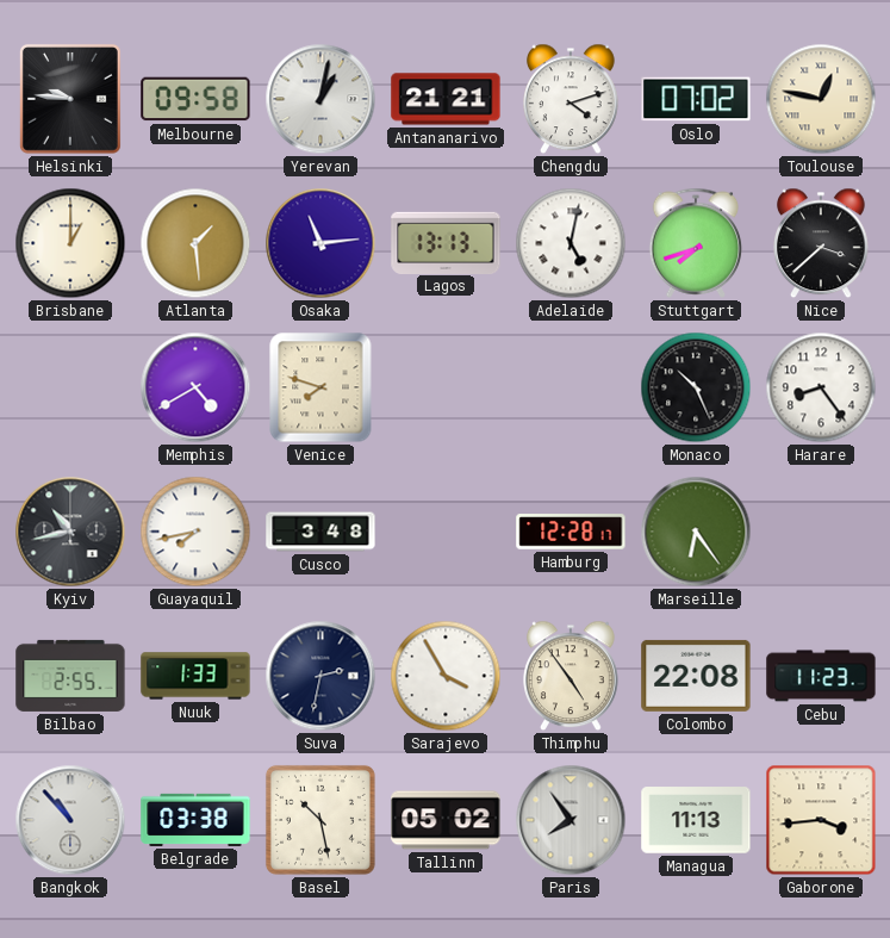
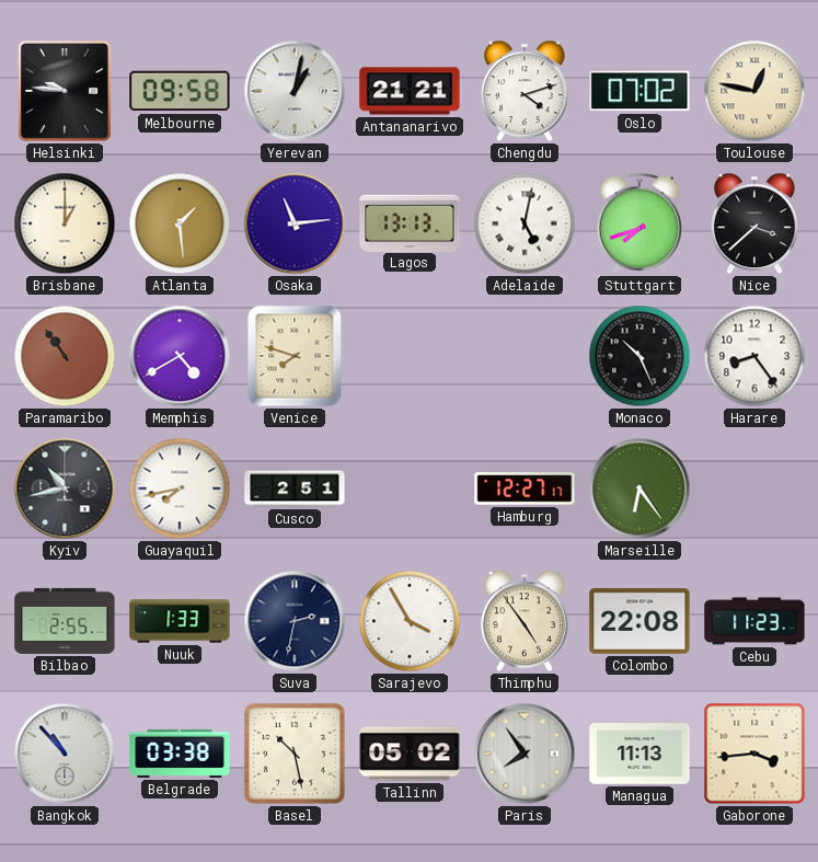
Paramaribo: none -> 10:54
Cusco: 3:48 -> 2:51
Hamburg: 12:28 -> 12:27
